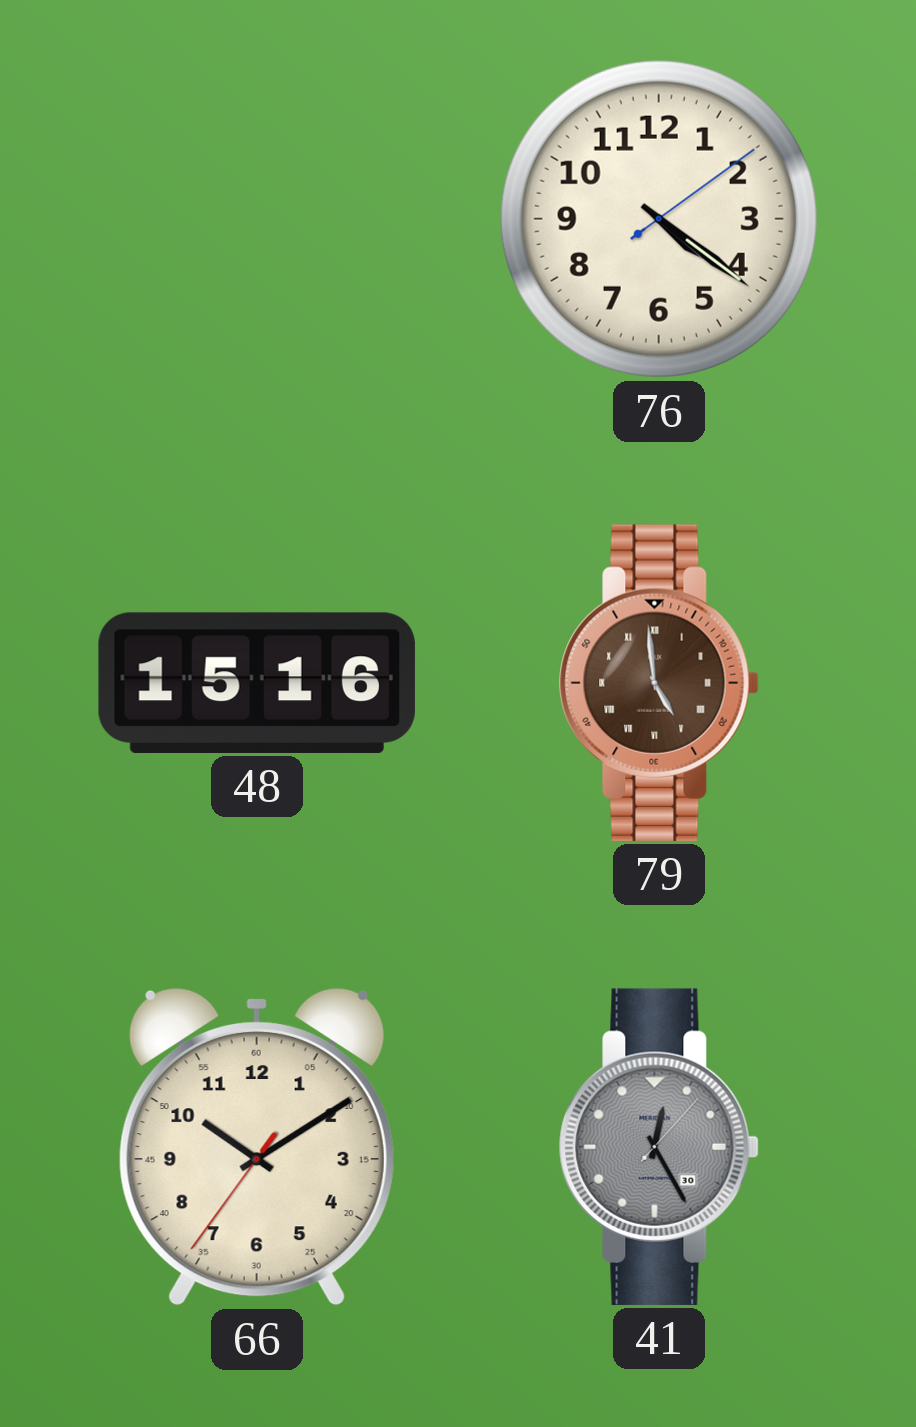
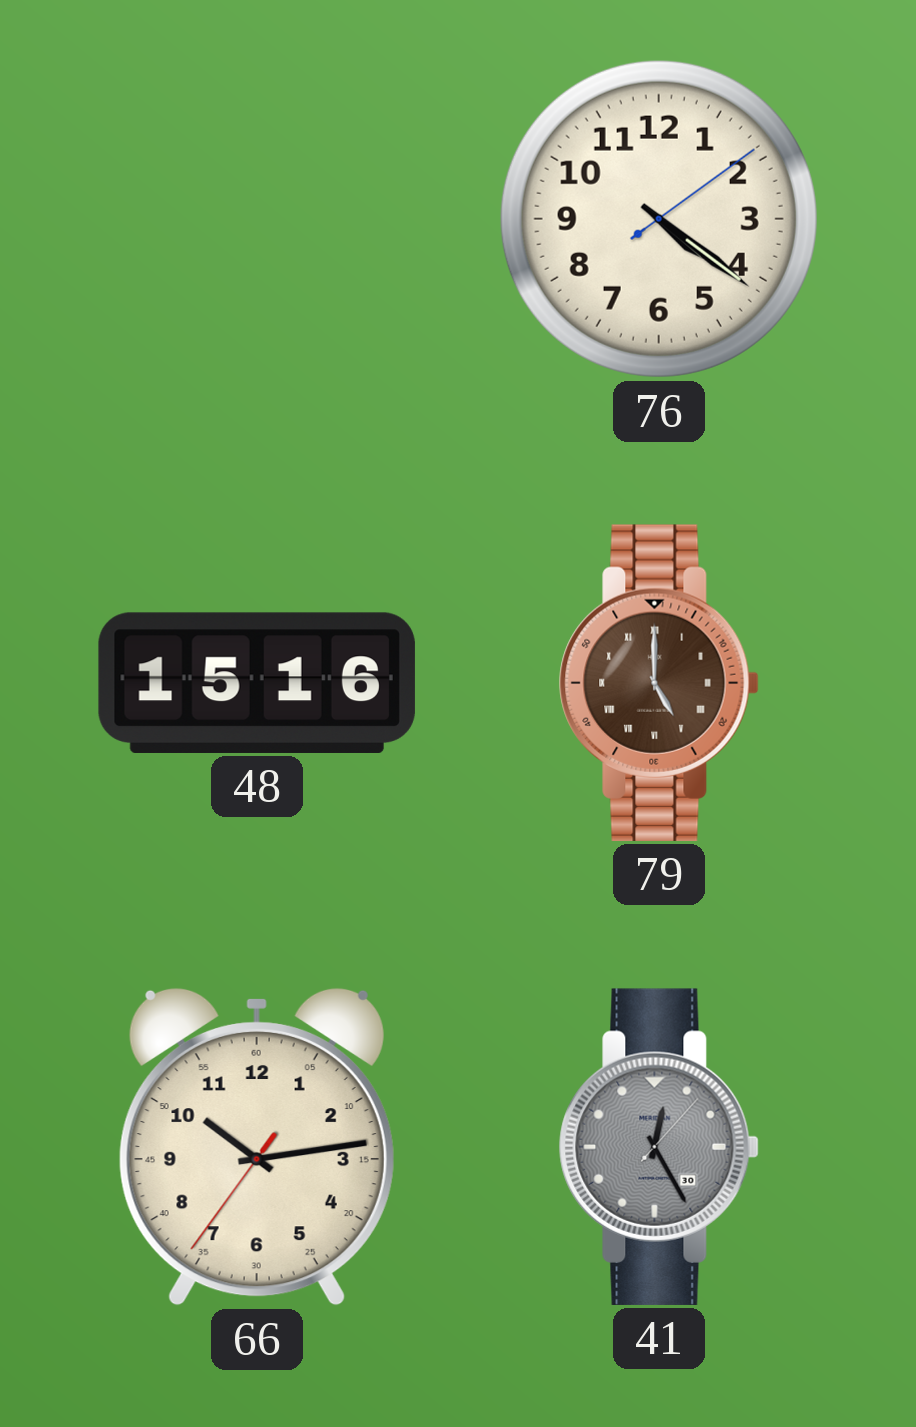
79: 4:59 -> 5:00
66: 10:09 -> 10:13
